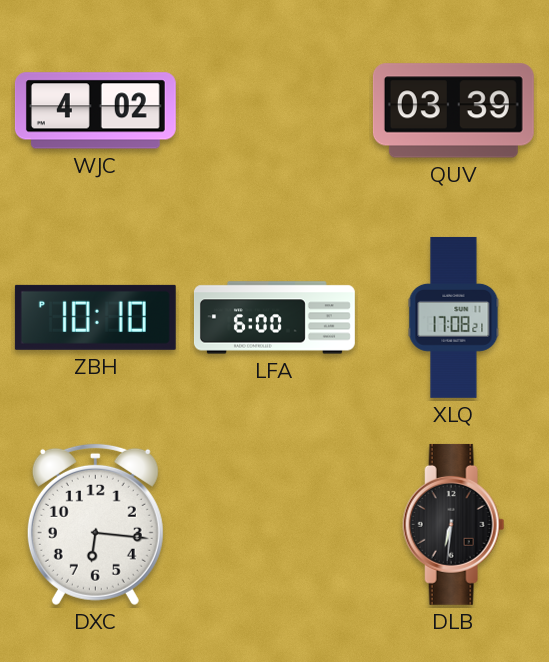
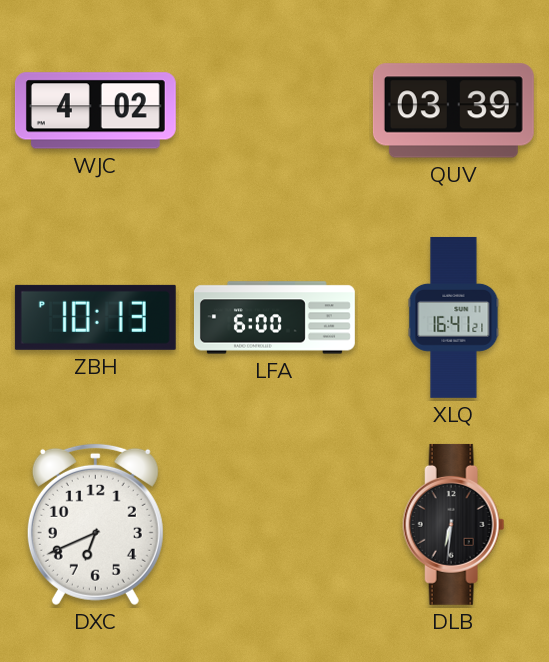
ZBH: 10:10 -> 10:13
XLQ: 17:08 -> 16:41
DXC: 6:16 -> 6:41
